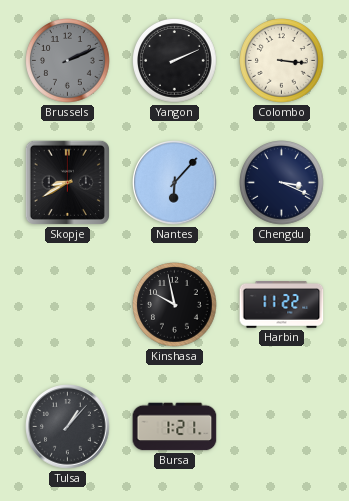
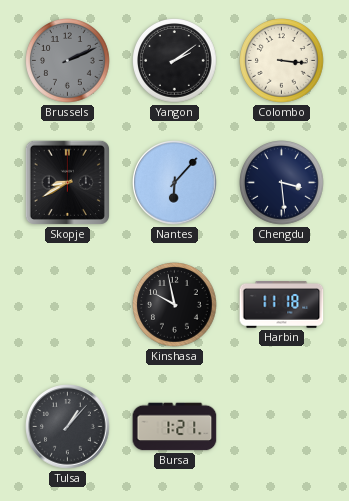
Yangon: 2:11 -> 2:09
Chengdu: 3:19 -> 3:29
Harbin: 11:22 -> 11:18
